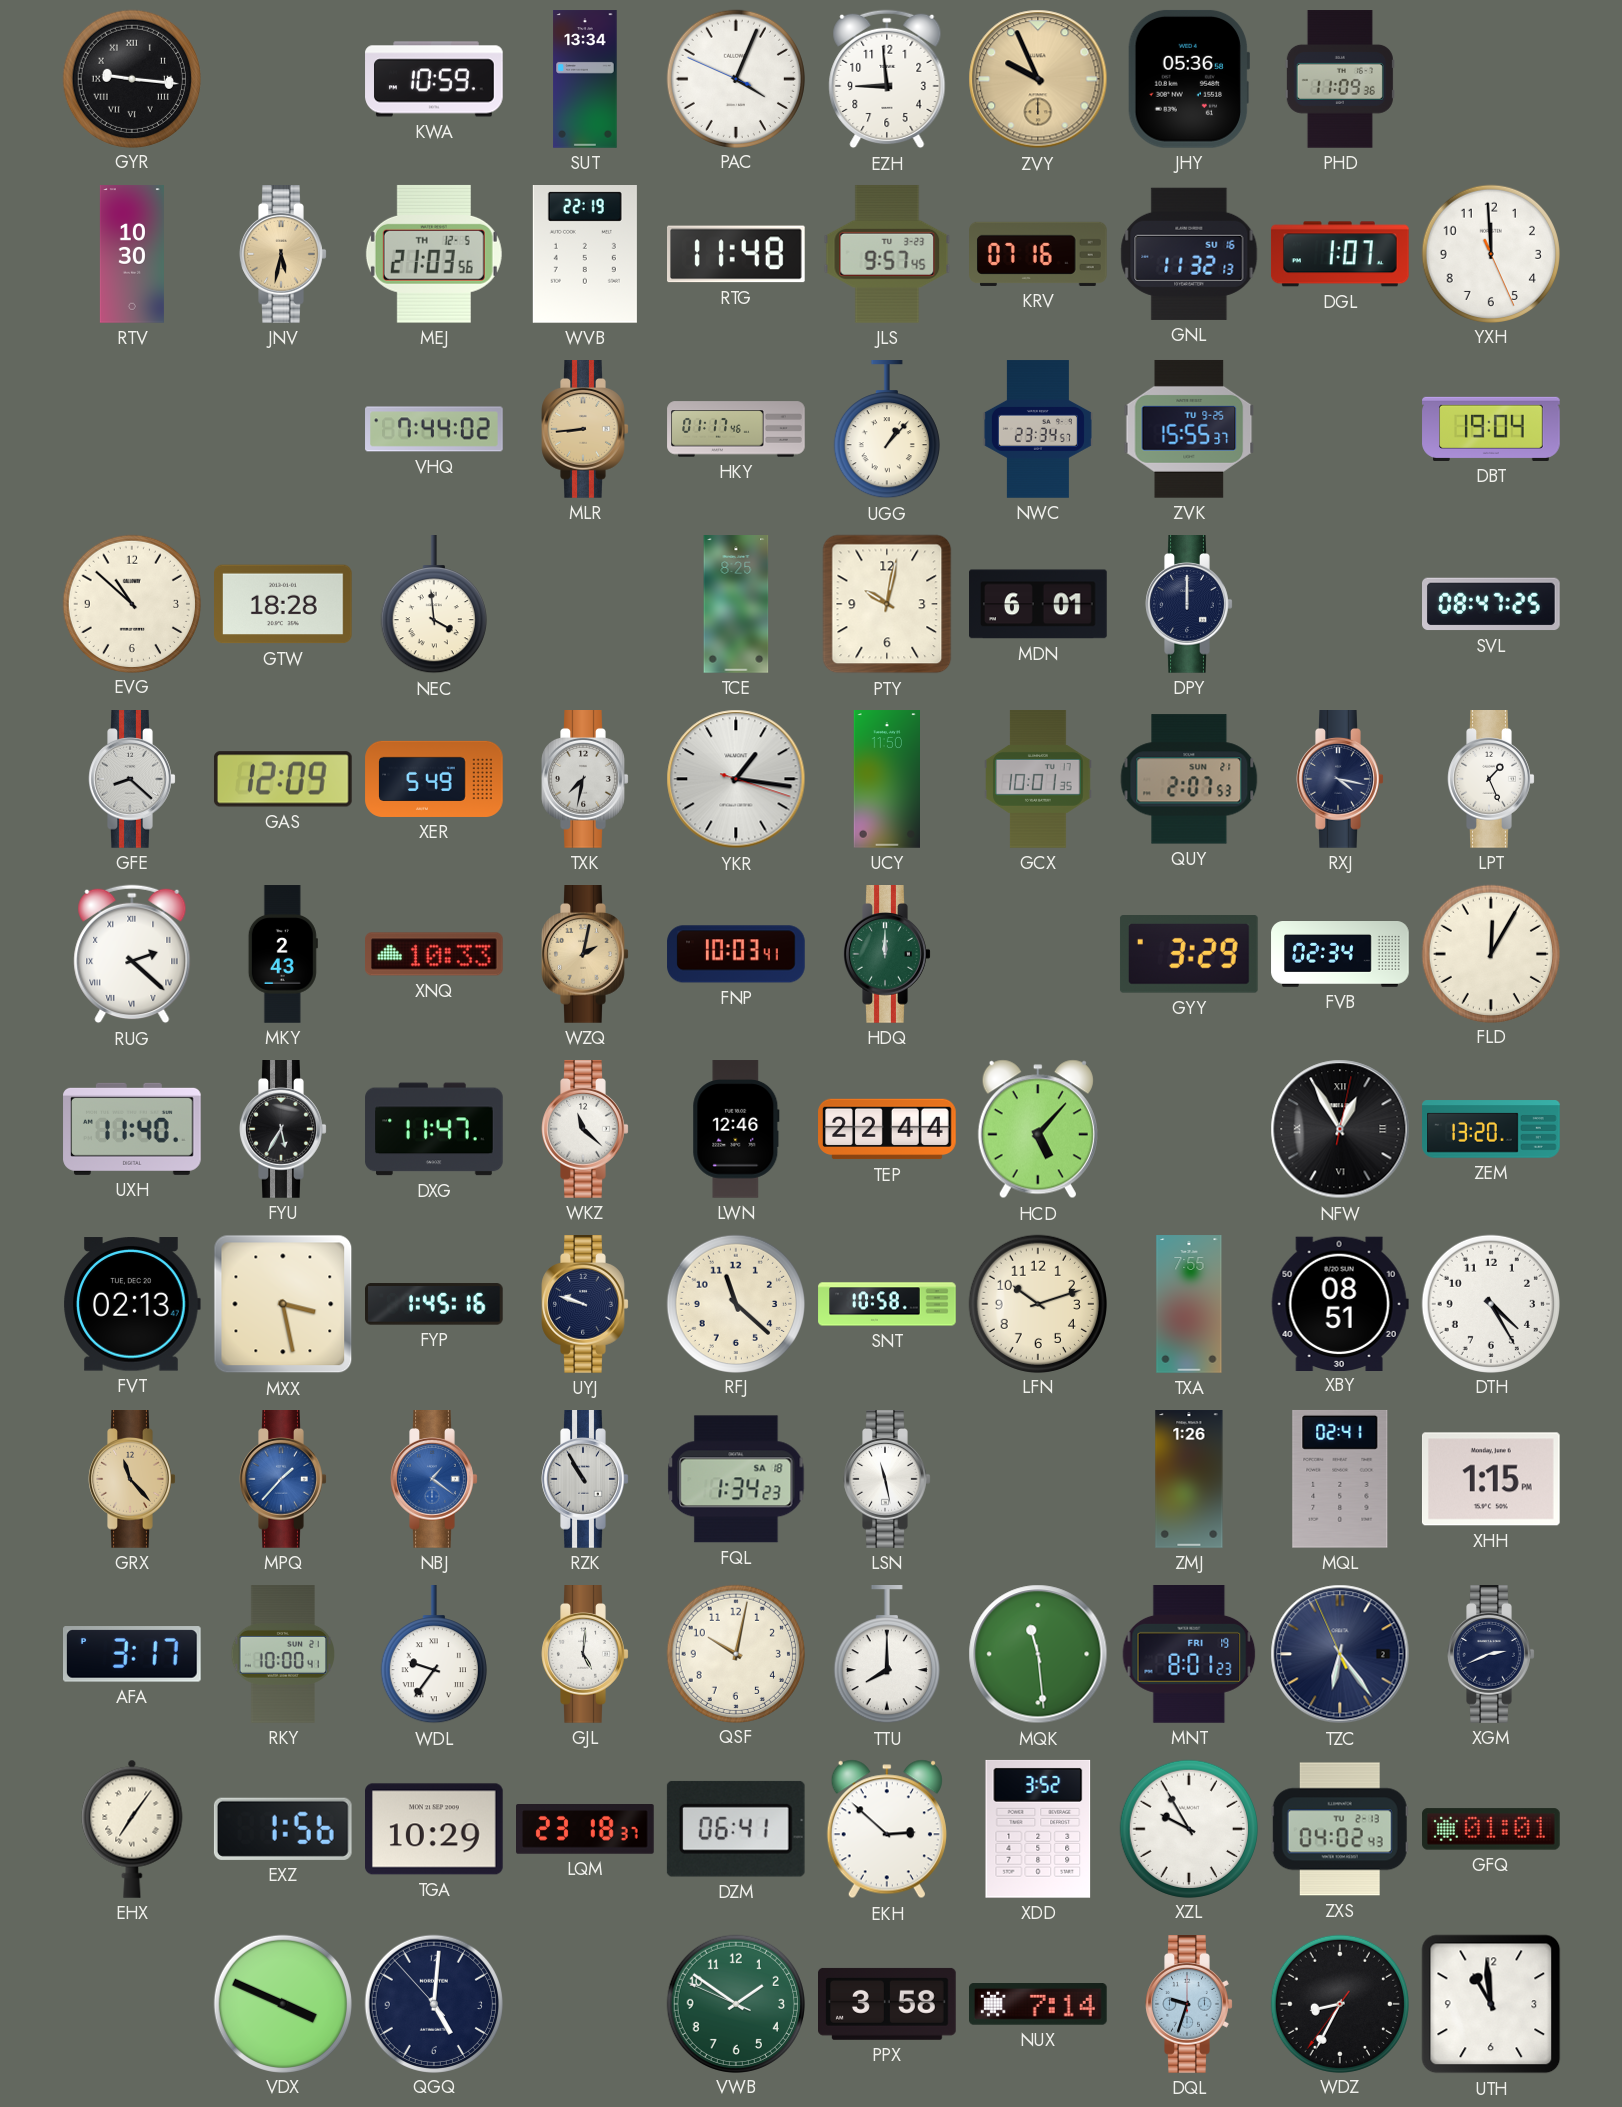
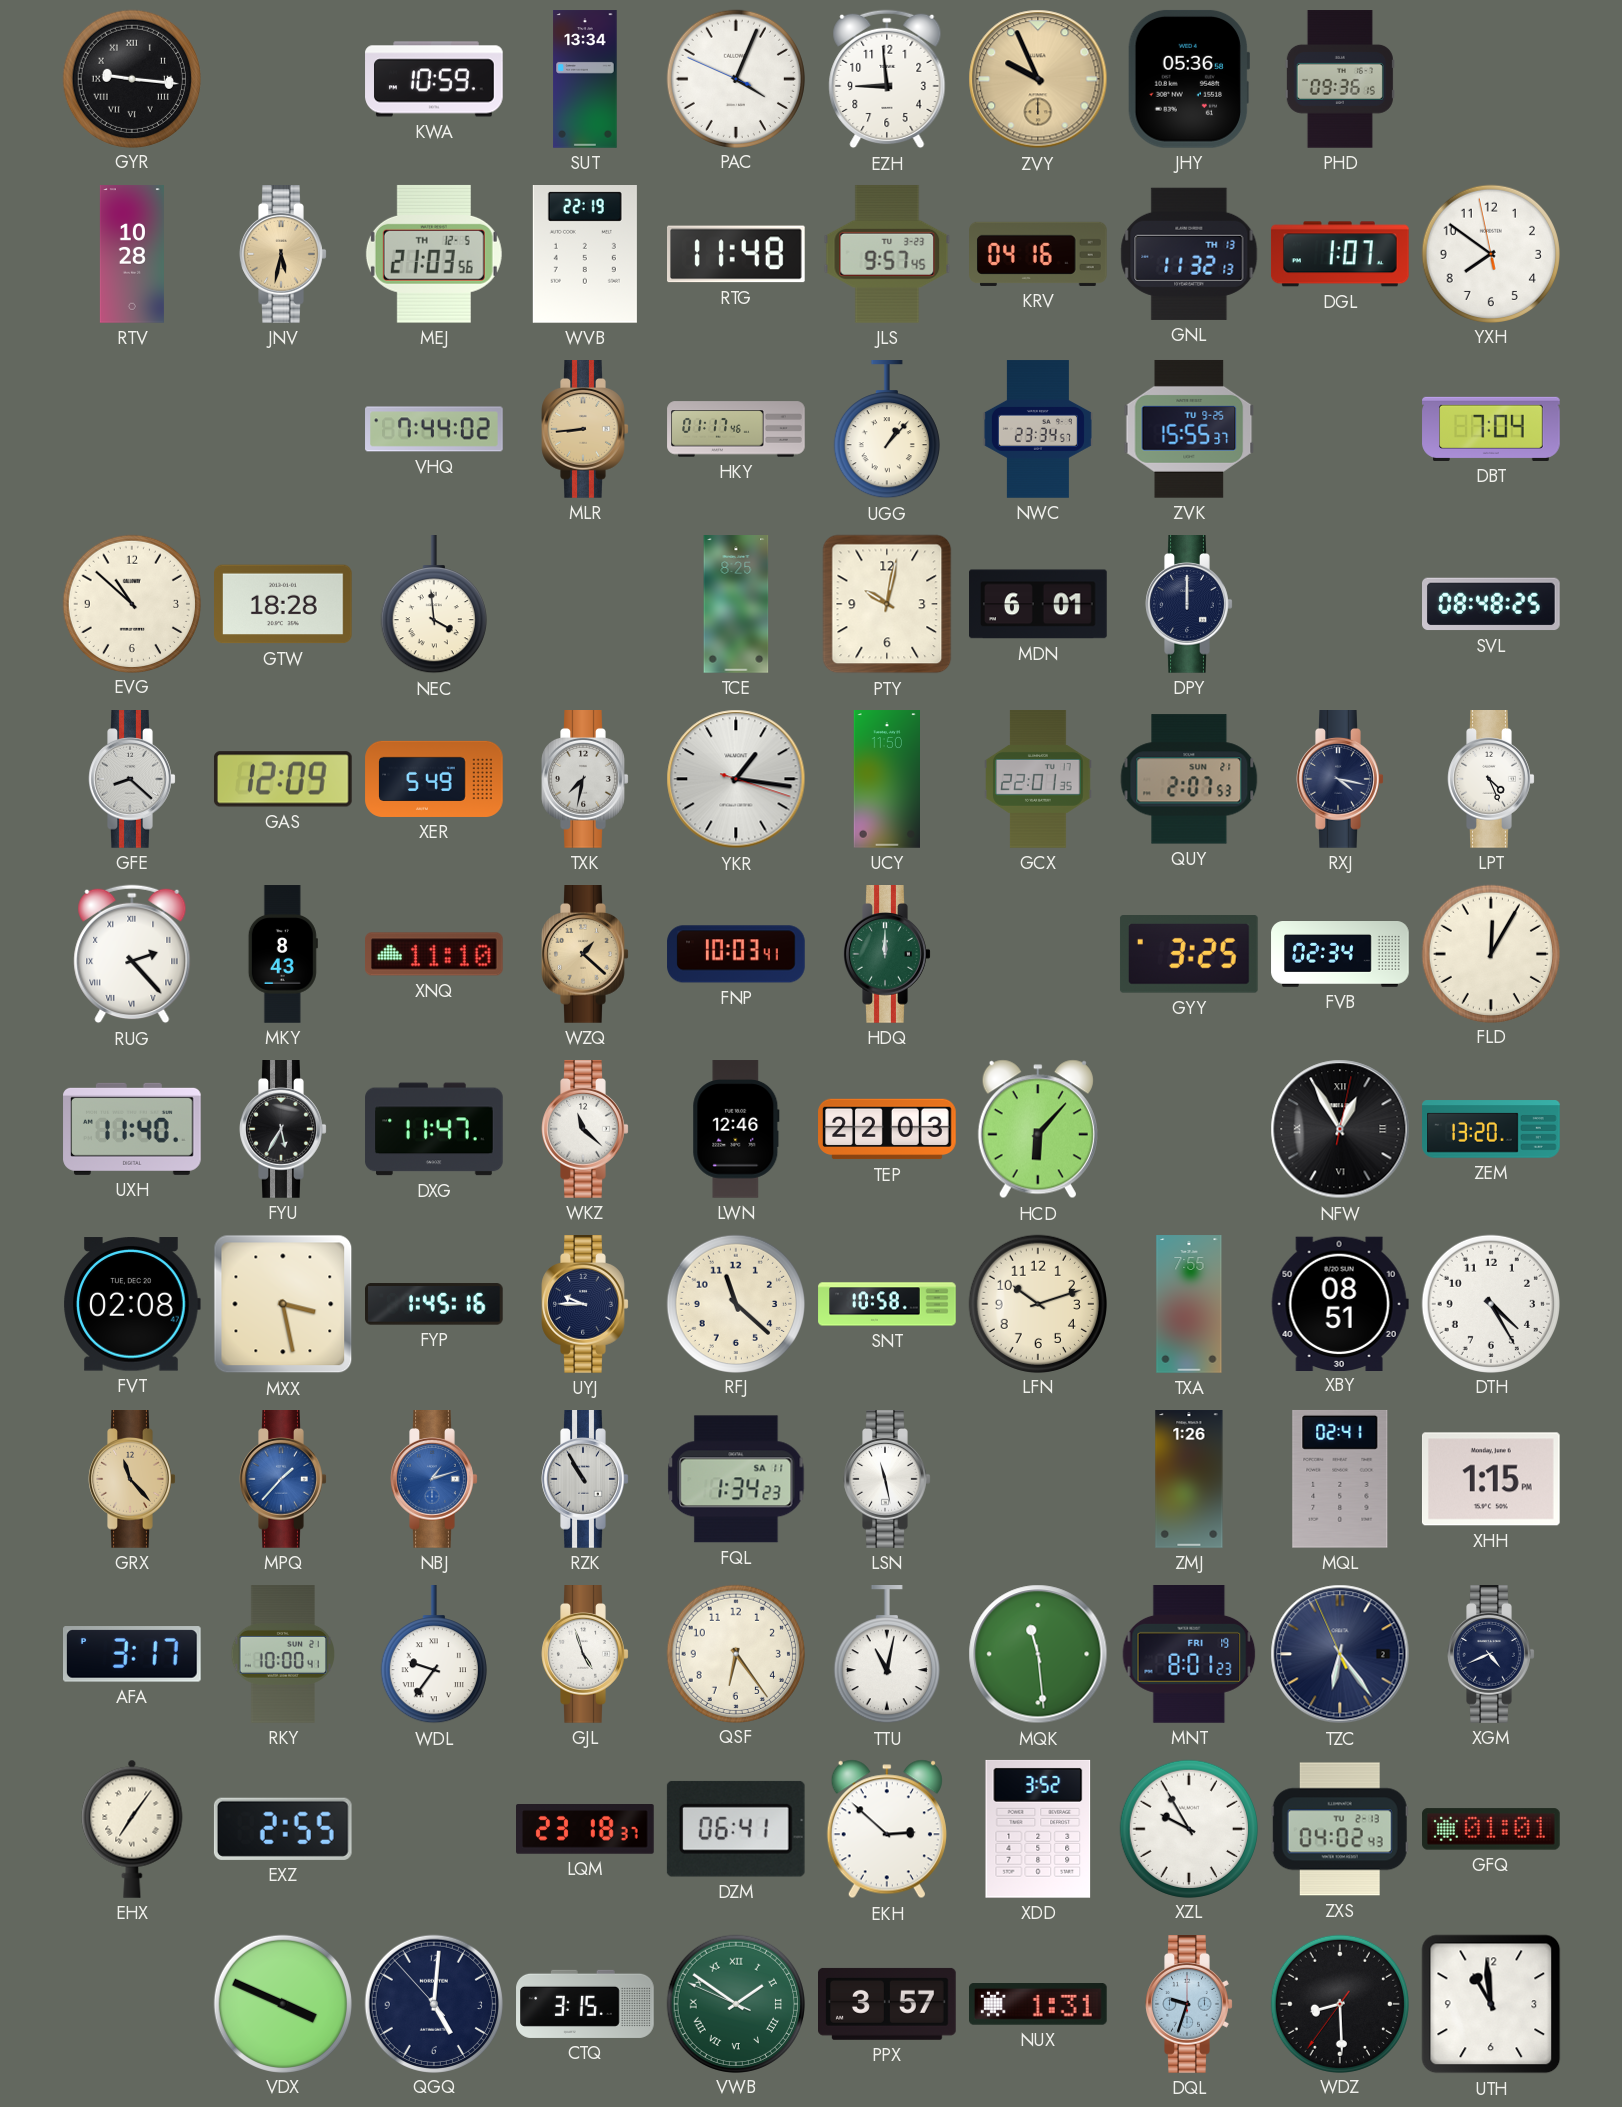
PHD: 11:09 -> 09:36
RTV: 10:30 -> 10:28
KRV: 07:16 -> 04:16
GNL date: SU 16 -> TH 13
YXH: 11:59 -> 7:50
DBT: 19:04 -> 7:04
SVL: 08:47 -> 08:48
GCX: 10:01 -> 22:01
LPT: 1:26 -> 4:26
RUG: 2:22 -> 2:23
MKY: 2:43 -> 8:43
XNQ: 10:33 -> 11:10
WZQ: 2:02 -> 1:22
GYY: 3:29 -> 3:25
TEP: 22:44 -> 22:03
HCD: 5:07 -> 6:07
FVT: 02:13 -> 02:08
UYJ: 9:48 -> 9:45
NBJ: 1:21 -> 1:12
FQL date: SA 18 -> SA 11
GJL: 5:01 -> 4:57
QSF: 10:02 -> 6:24
TTU: 8:00 -> 11:02
XGM: 2:41 -> 4:41
EXZ: 1:56 -> 2:55
TGA: 10:29 -> none
CTQ: none -> 3:15
VWB numerals: Arabic -> Roman
PPX: 3:58 -> 3:57
NUX: 7:14 -> 1:31
WDZ: 8:34 -> 8:29
